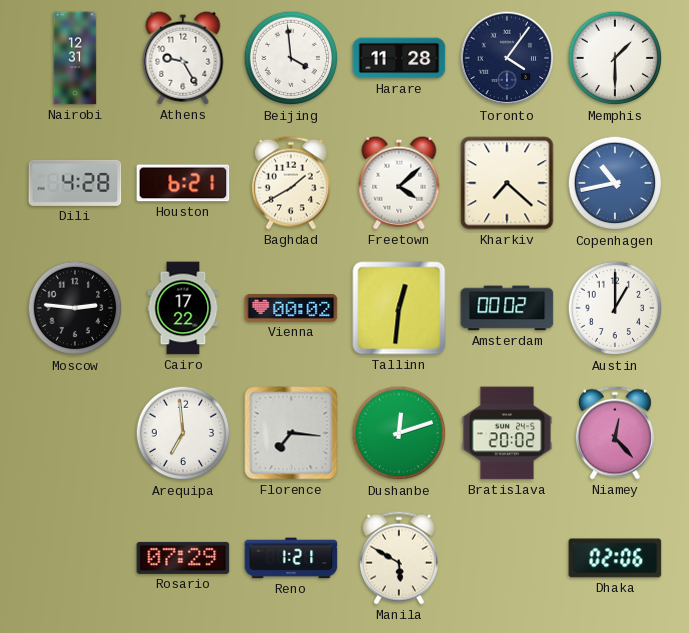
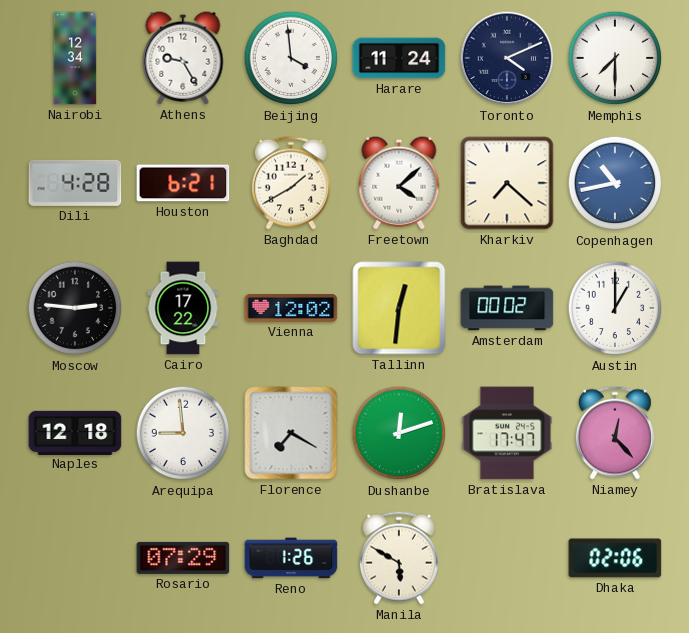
Nairobi: 12:31 -> 12:34
Harare: 11:28 -> 11:24
Toronto: 4:06 -> 4:11
Memphis: 1:30 -> 7:30
Vienna: 00:02 -> 12:02
Naples: none -> 12:18
Arequipa: 6:59 -> 8:59
Florence: 7:16 -> 7:20
Bratislava: 20:02 -> 17:47
Reno: 1:21 -> 1:26
